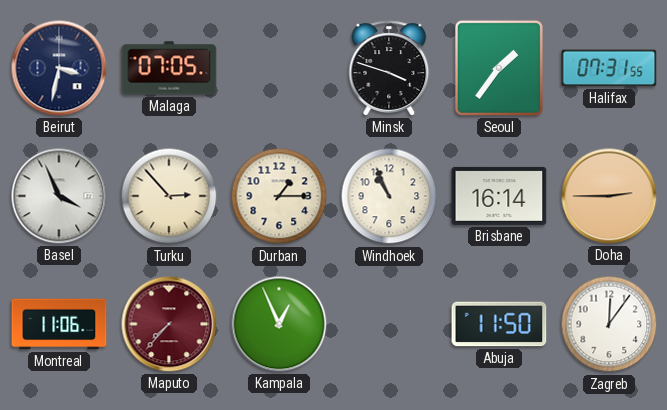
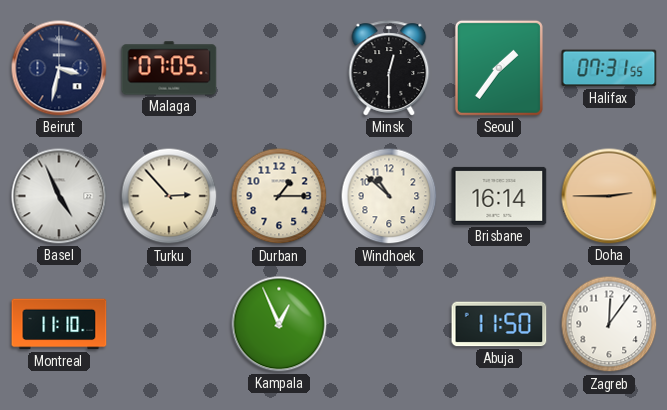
Minsk: 3:48 -> 12:30
Basel: 3:56 -> 4:56
Windhoek: 10:56 -> 10:52
Montreal: 11:06 -> 11:10
Maputo: 7:37 -> none
